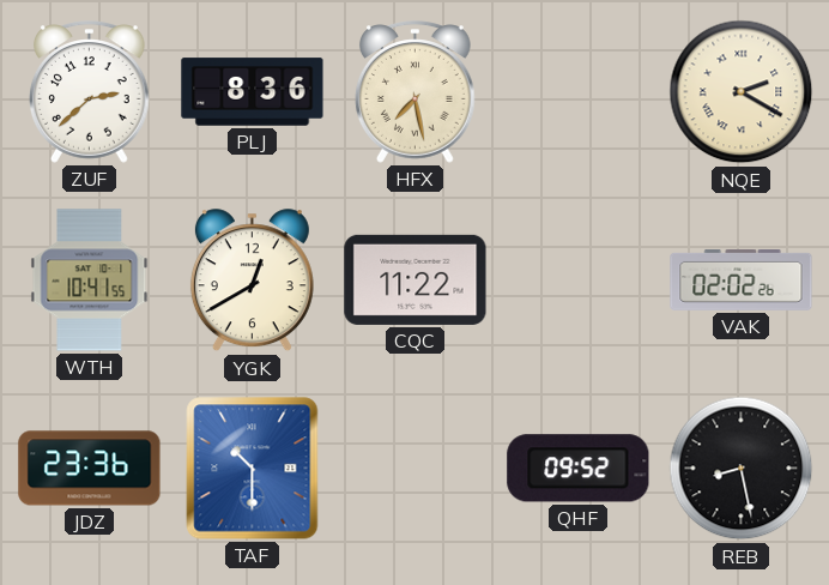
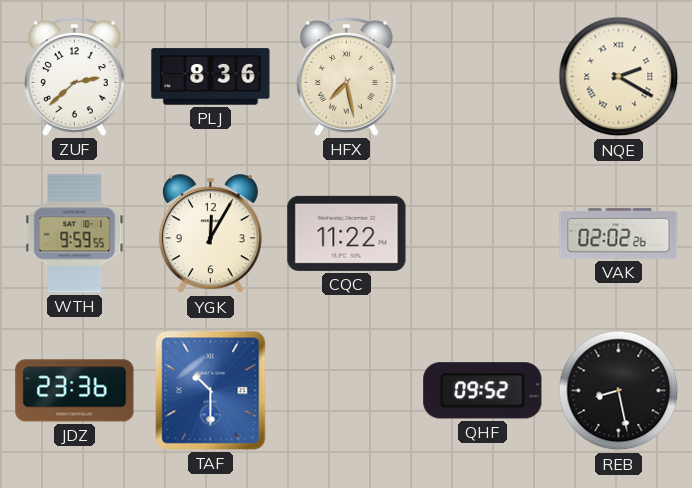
WTH: 10:41 -> 9:59
YGK: 12:40 -> 12:05
